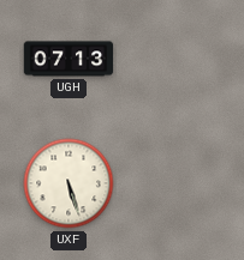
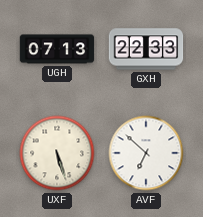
GXH: none -> 22:33
AVF: none -> 6:52
